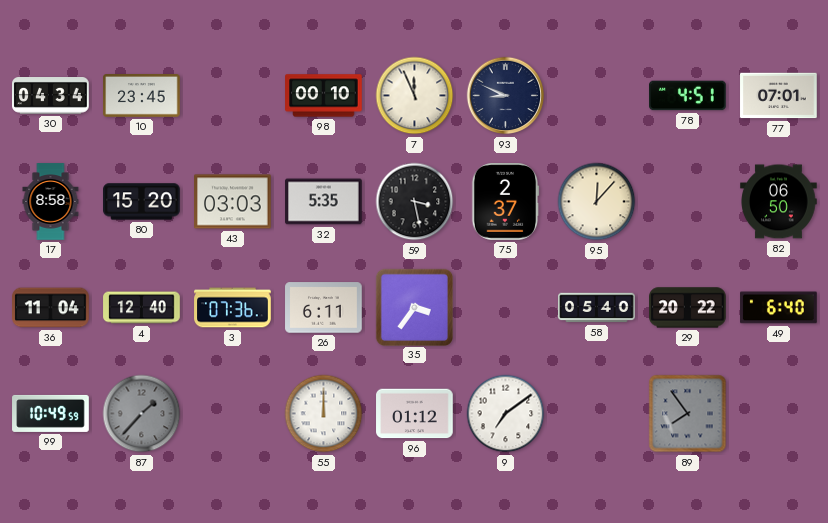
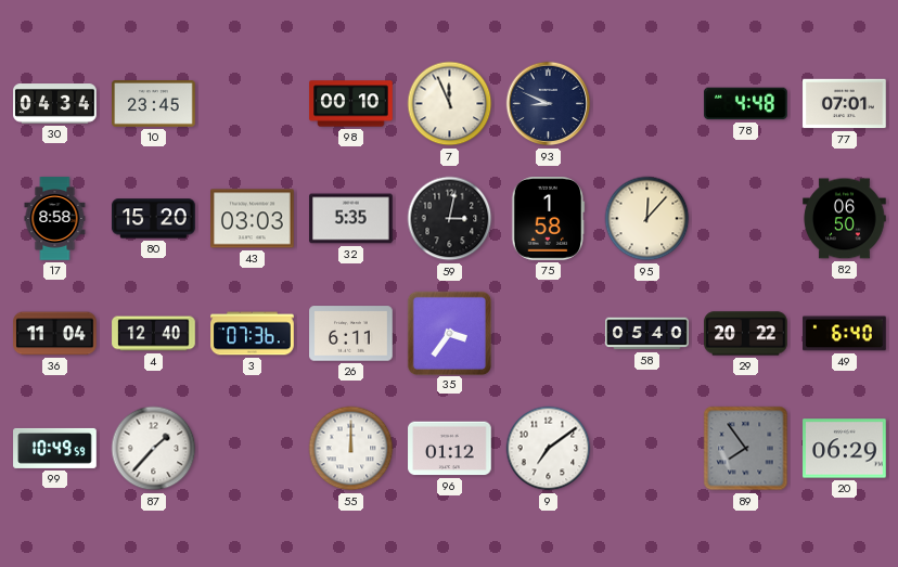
78: 4:51 -> 4:48
59: 3:28 -> 3:02
75: 2:37 -> 1:58
87 dial: grey -> white
20: none -> 06:29
